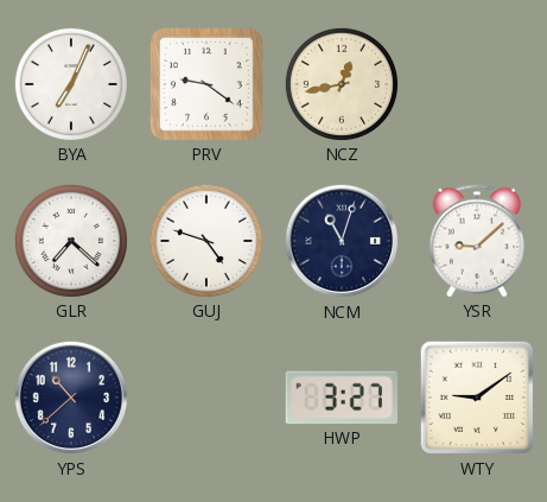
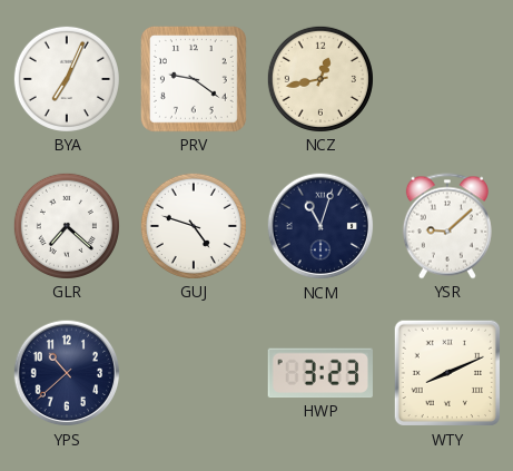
HWP: 3:27 -> 3:23
WTY: 9:09 -> 8:11
